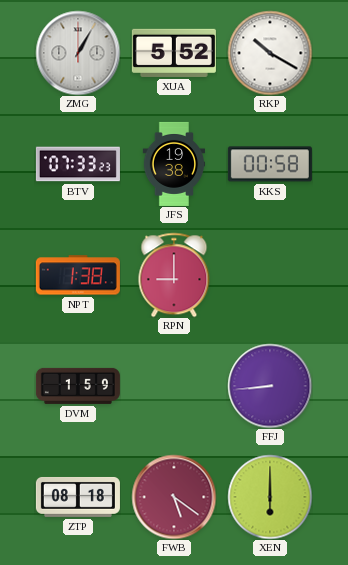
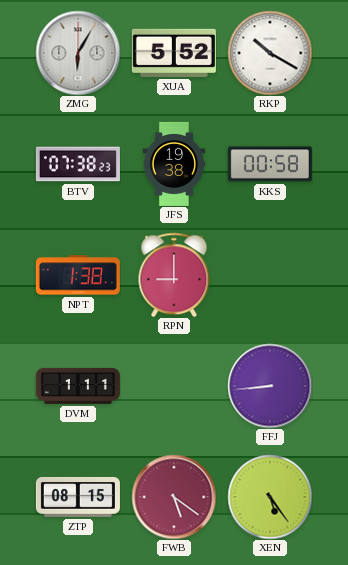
ZMG: 1:05 -> 6:05
BTV: 07:33 -> 07:38
DVM: 1:59 -> 1:11
ZTP: 08:18 -> 08:15
XEN: 6:00 -> 5:24
